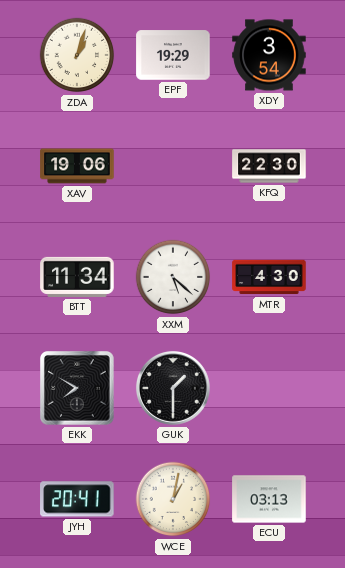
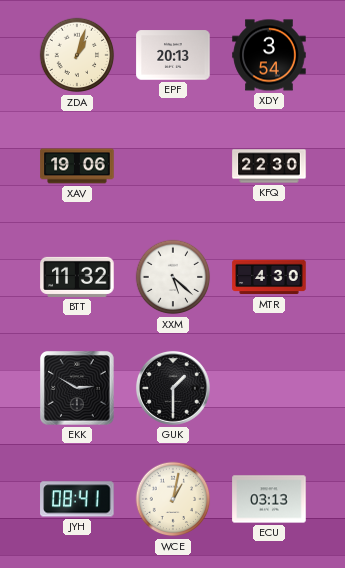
EPF: 19:29 -> 20:13
BTT: 11:34 -> 11:32
EKK: 7:50 -> 2:50
JYH: 20:41 -> 08:41
